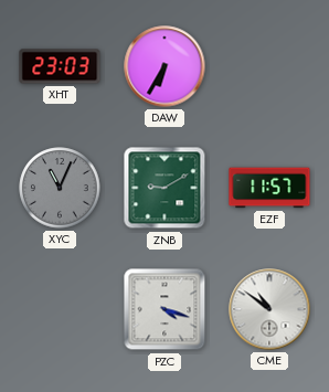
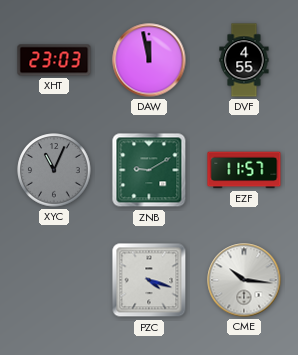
DAW: 6:35 -> 11:58
DVF: none -> 4:55
CME: 10:51 -> 10:16
